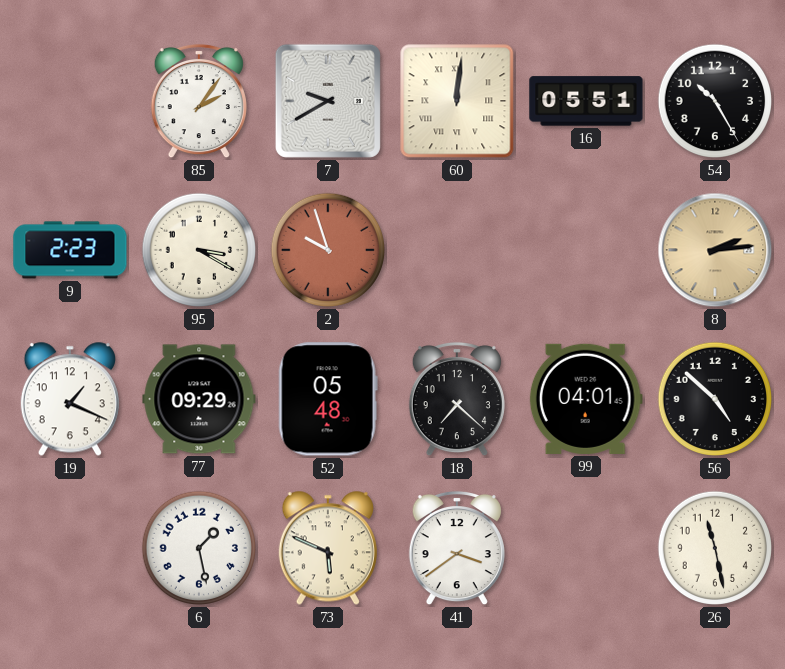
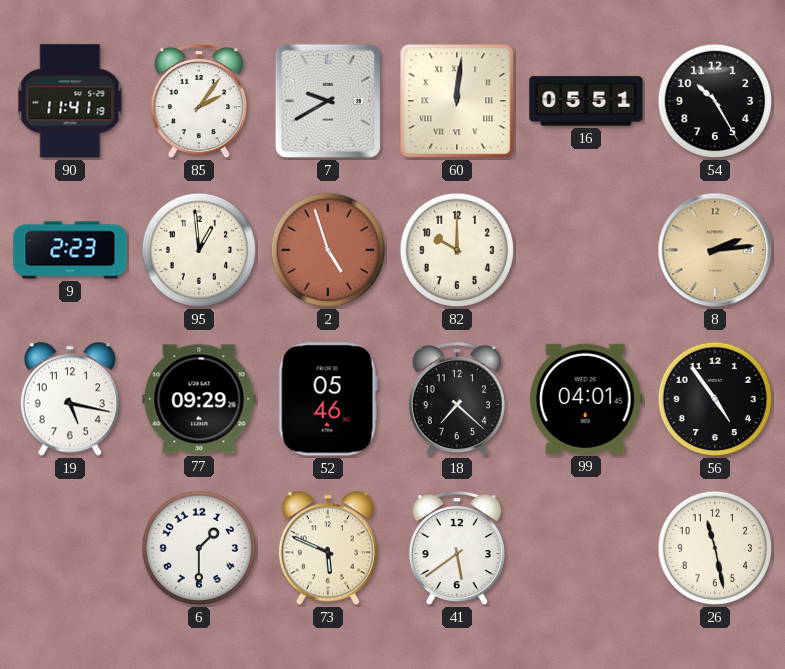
90: none -> 11:41
95: 3:20 -> 12:59
2: 9:57 -> 4:57
82: none -> 10:00
19: 1:19 -> 5:17
52: 05:48 -> 05:46
56: 4:52 -> 4:54
6: 1:28 -> 1:30
41: 3:39 -> 5:39
